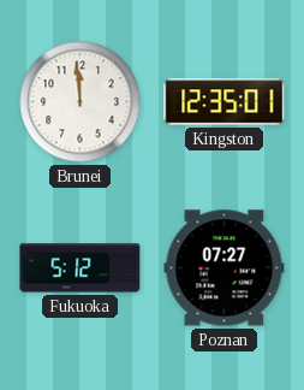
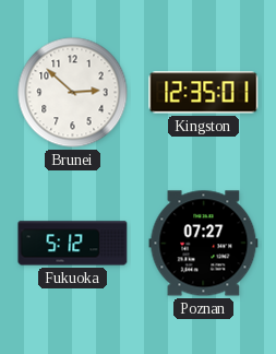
Brunei: 11:59 -> 2:52
